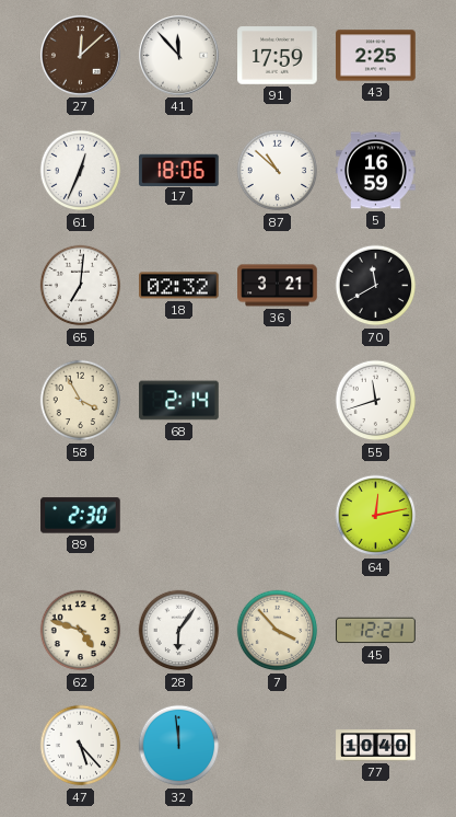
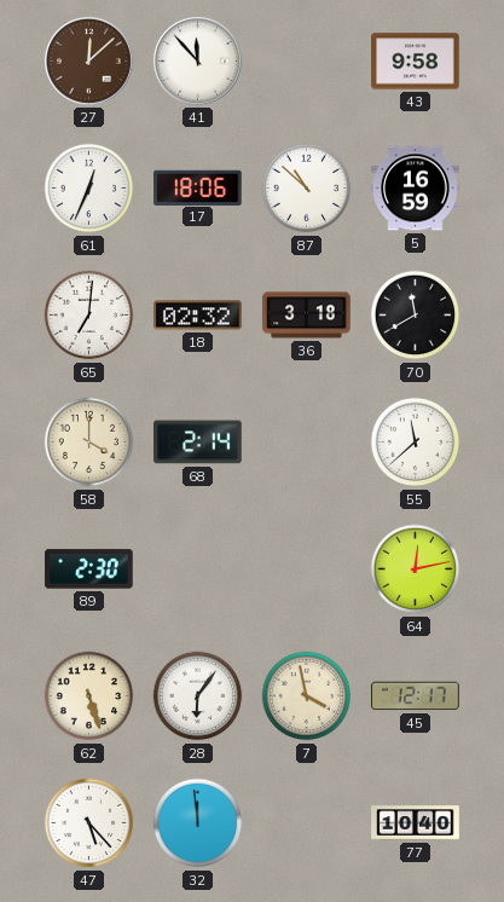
91: 17:59 -> none
43: 2:25 -> 9:58
36: 3:21 -> 3:18
58: 3:55 -> 4:00
55: 11:42 -> 11:38
62: 4:48 -> 5:27
7: 3:53 -> 3:58
45: 12:21 -> 12:17
